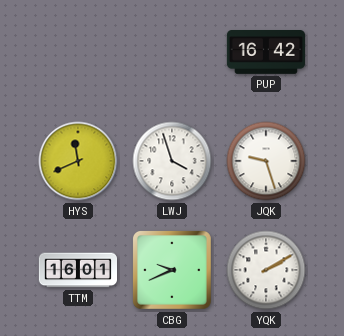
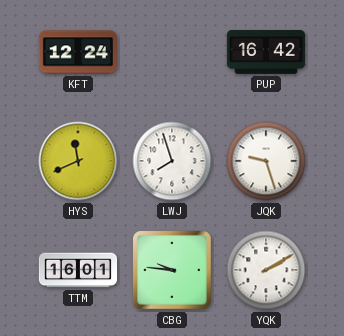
KFT: none -> 12:24
LWJ: 3:57 -> 7:57
CBG: 9:41 -> 9:46
